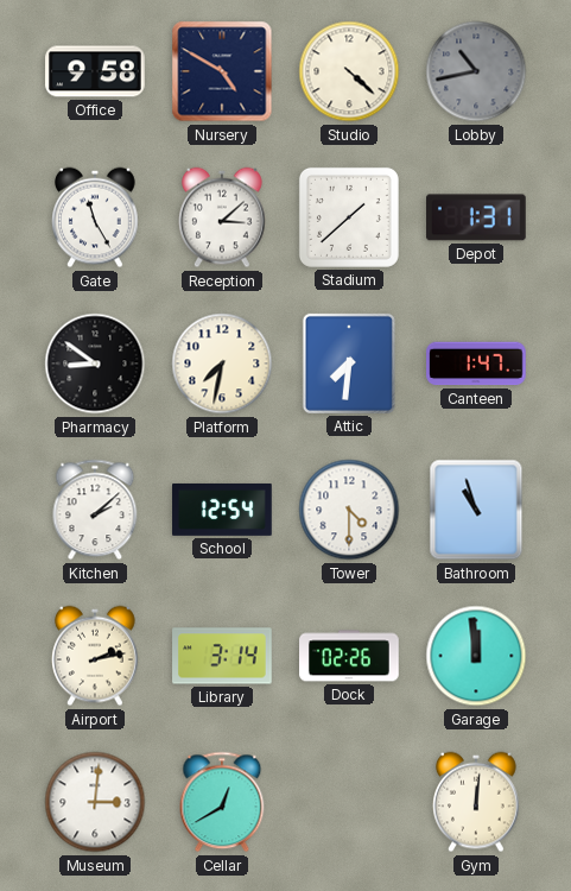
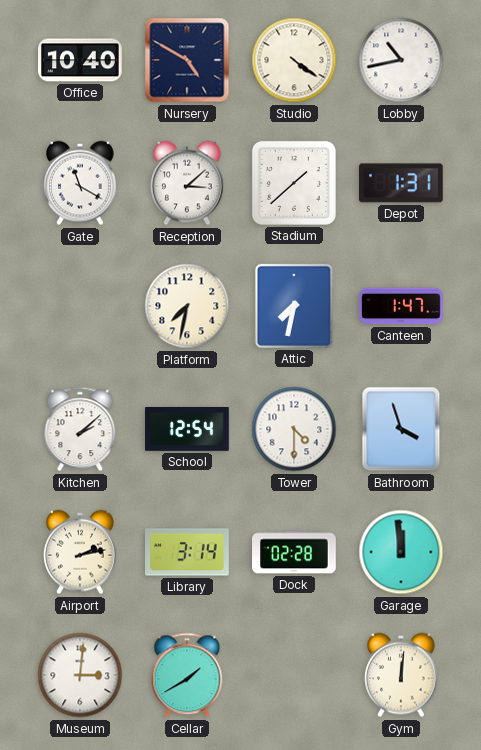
Office: 9:58 -> 10:40
Studio: 4:22 -> 4:21
Lobby dial: grey -> white
Gate: 11:25 -> 11:20
Pharmacy: 8:51 -> none
Attic: 7:31 -> 7:32
Bathroom: 10:57 -> 3:57
Dock: 02:26 -> 02:28
Cellar: 12:40 -> 1:40
